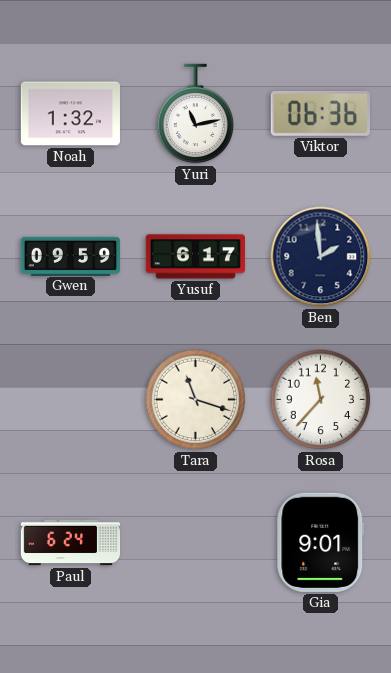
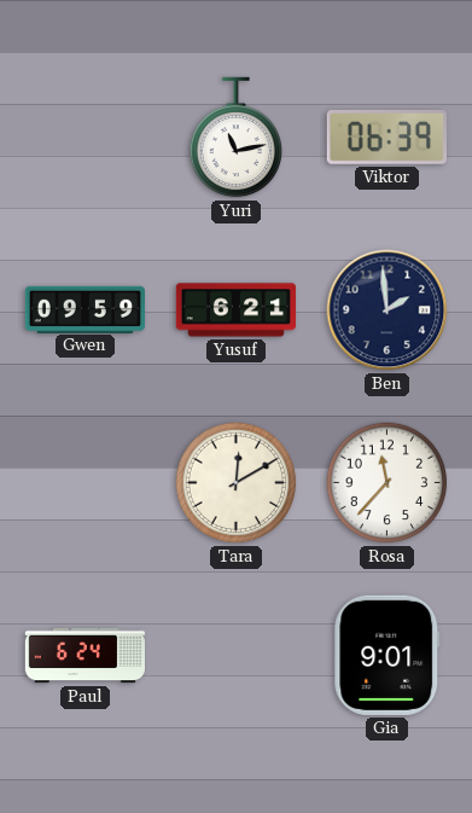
Noah: 1:32 -> none
Viktor: 06:36 -> 06:39
Yusuf: 6:17 -> 6:21
Tara: 11:18 -> 12:10
